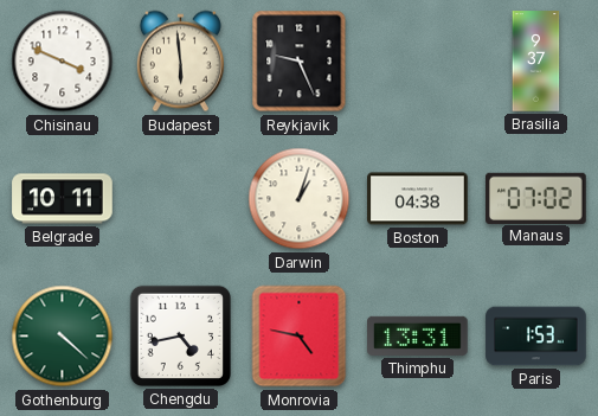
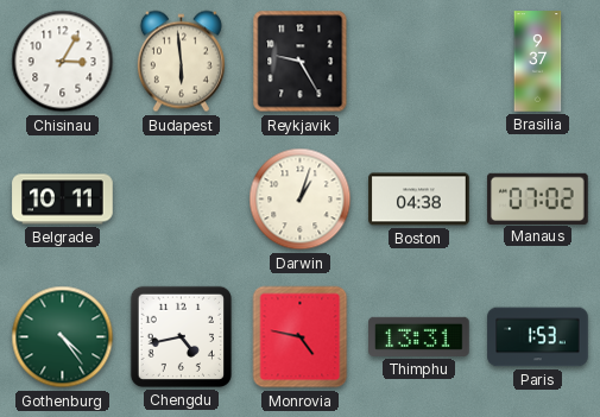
Chisinau: 3:49 -> 3:05
Reykjavik: 9:26 -> 9:25
Gothenburg: 4:22 -> 4:24
